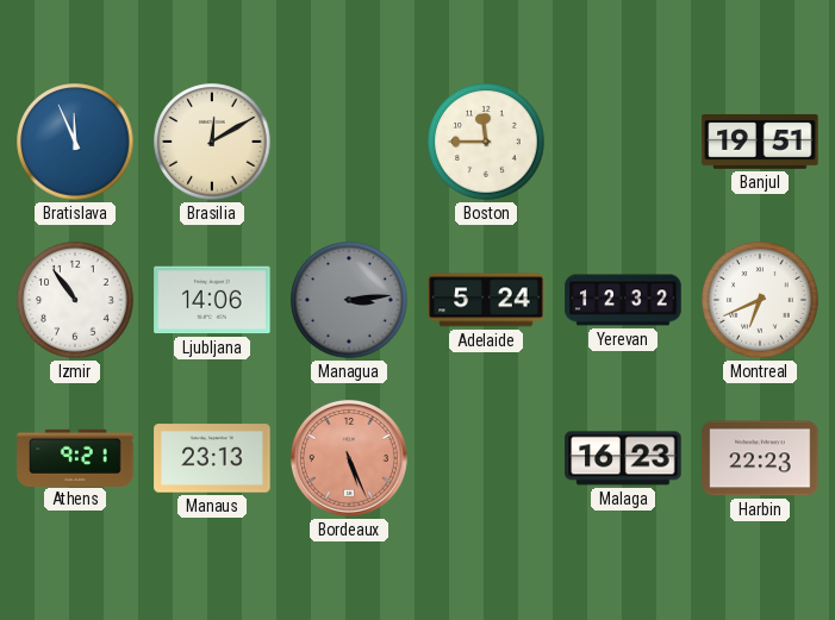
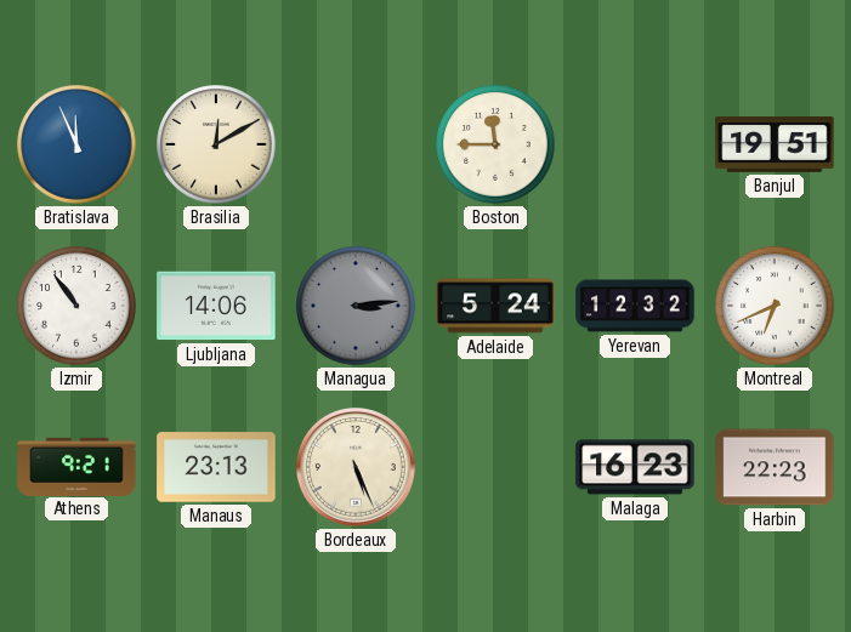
Bordeaux dial: salmon -> cream
